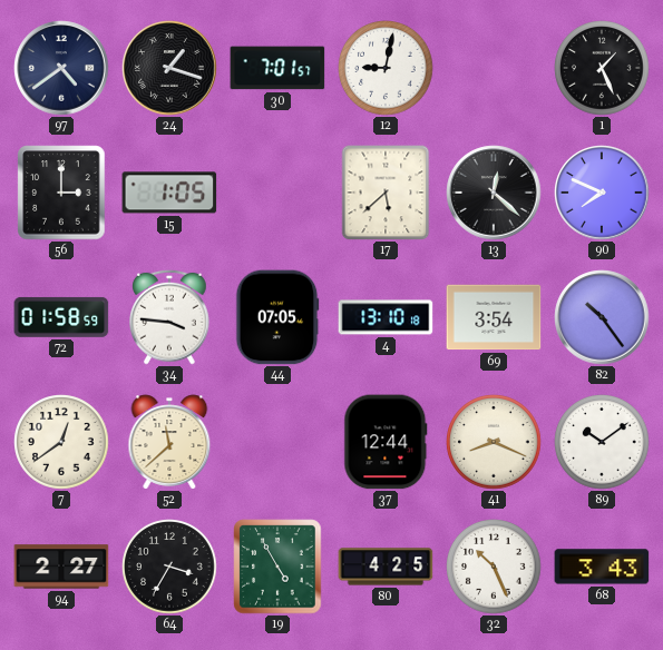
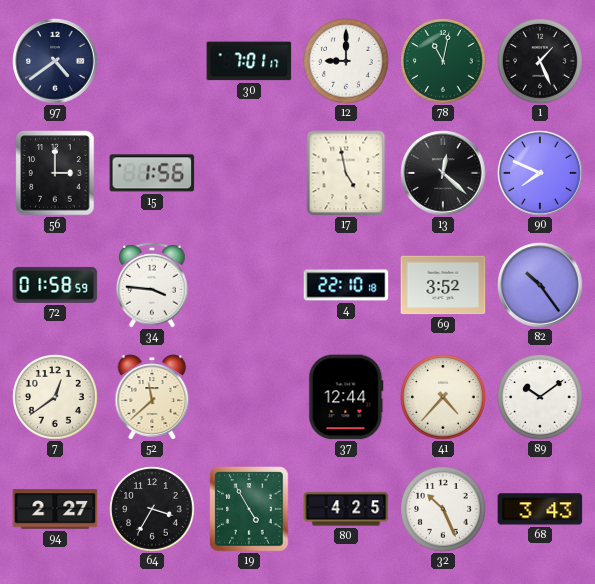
24: 1:18 -> none
30: 7:01:57 -> 7:01:17
12: 9:02 -> 9:00
78: none -> 11:02
15: 1:05 -> 1:56
17: 5:38 -> 4:58
44: 07:05 -> none
4: 13:10 -> 22:10
69: 3:54 -> 3:52
41: 8:19 -> 4:37
